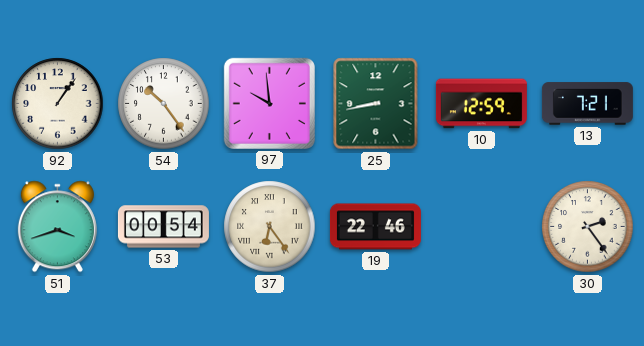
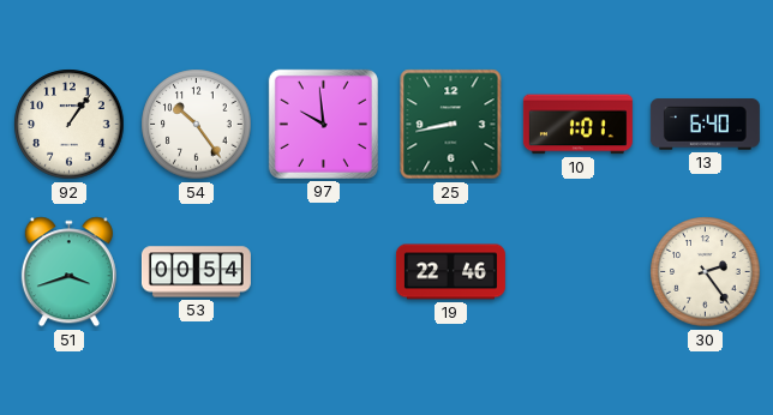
10: 12:59 -> 1:01
13: 7:21 -> 6:40
37: 6:24 -> none
